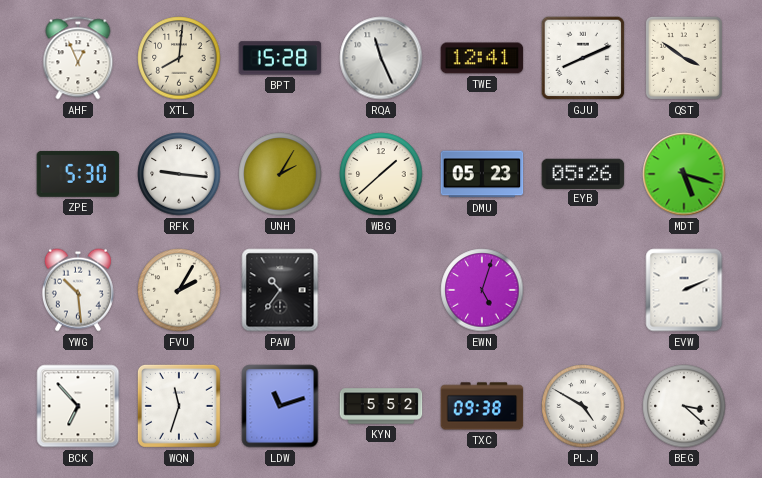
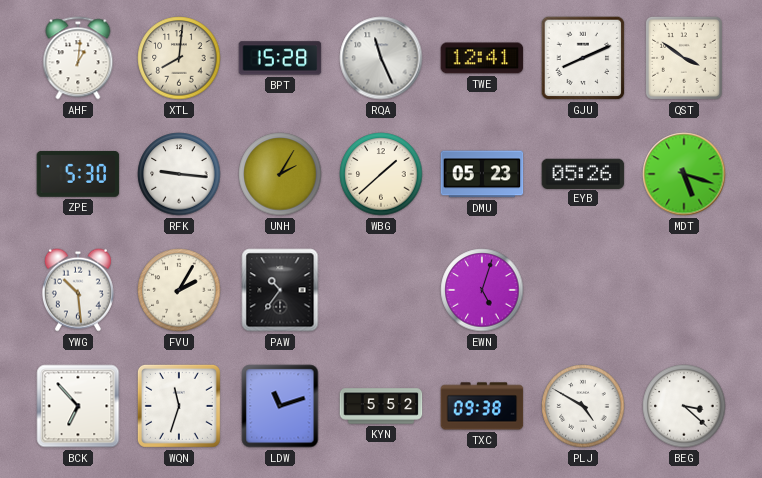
AHF: 12:56 -> 1:01
EVW: 2:11 -> none
